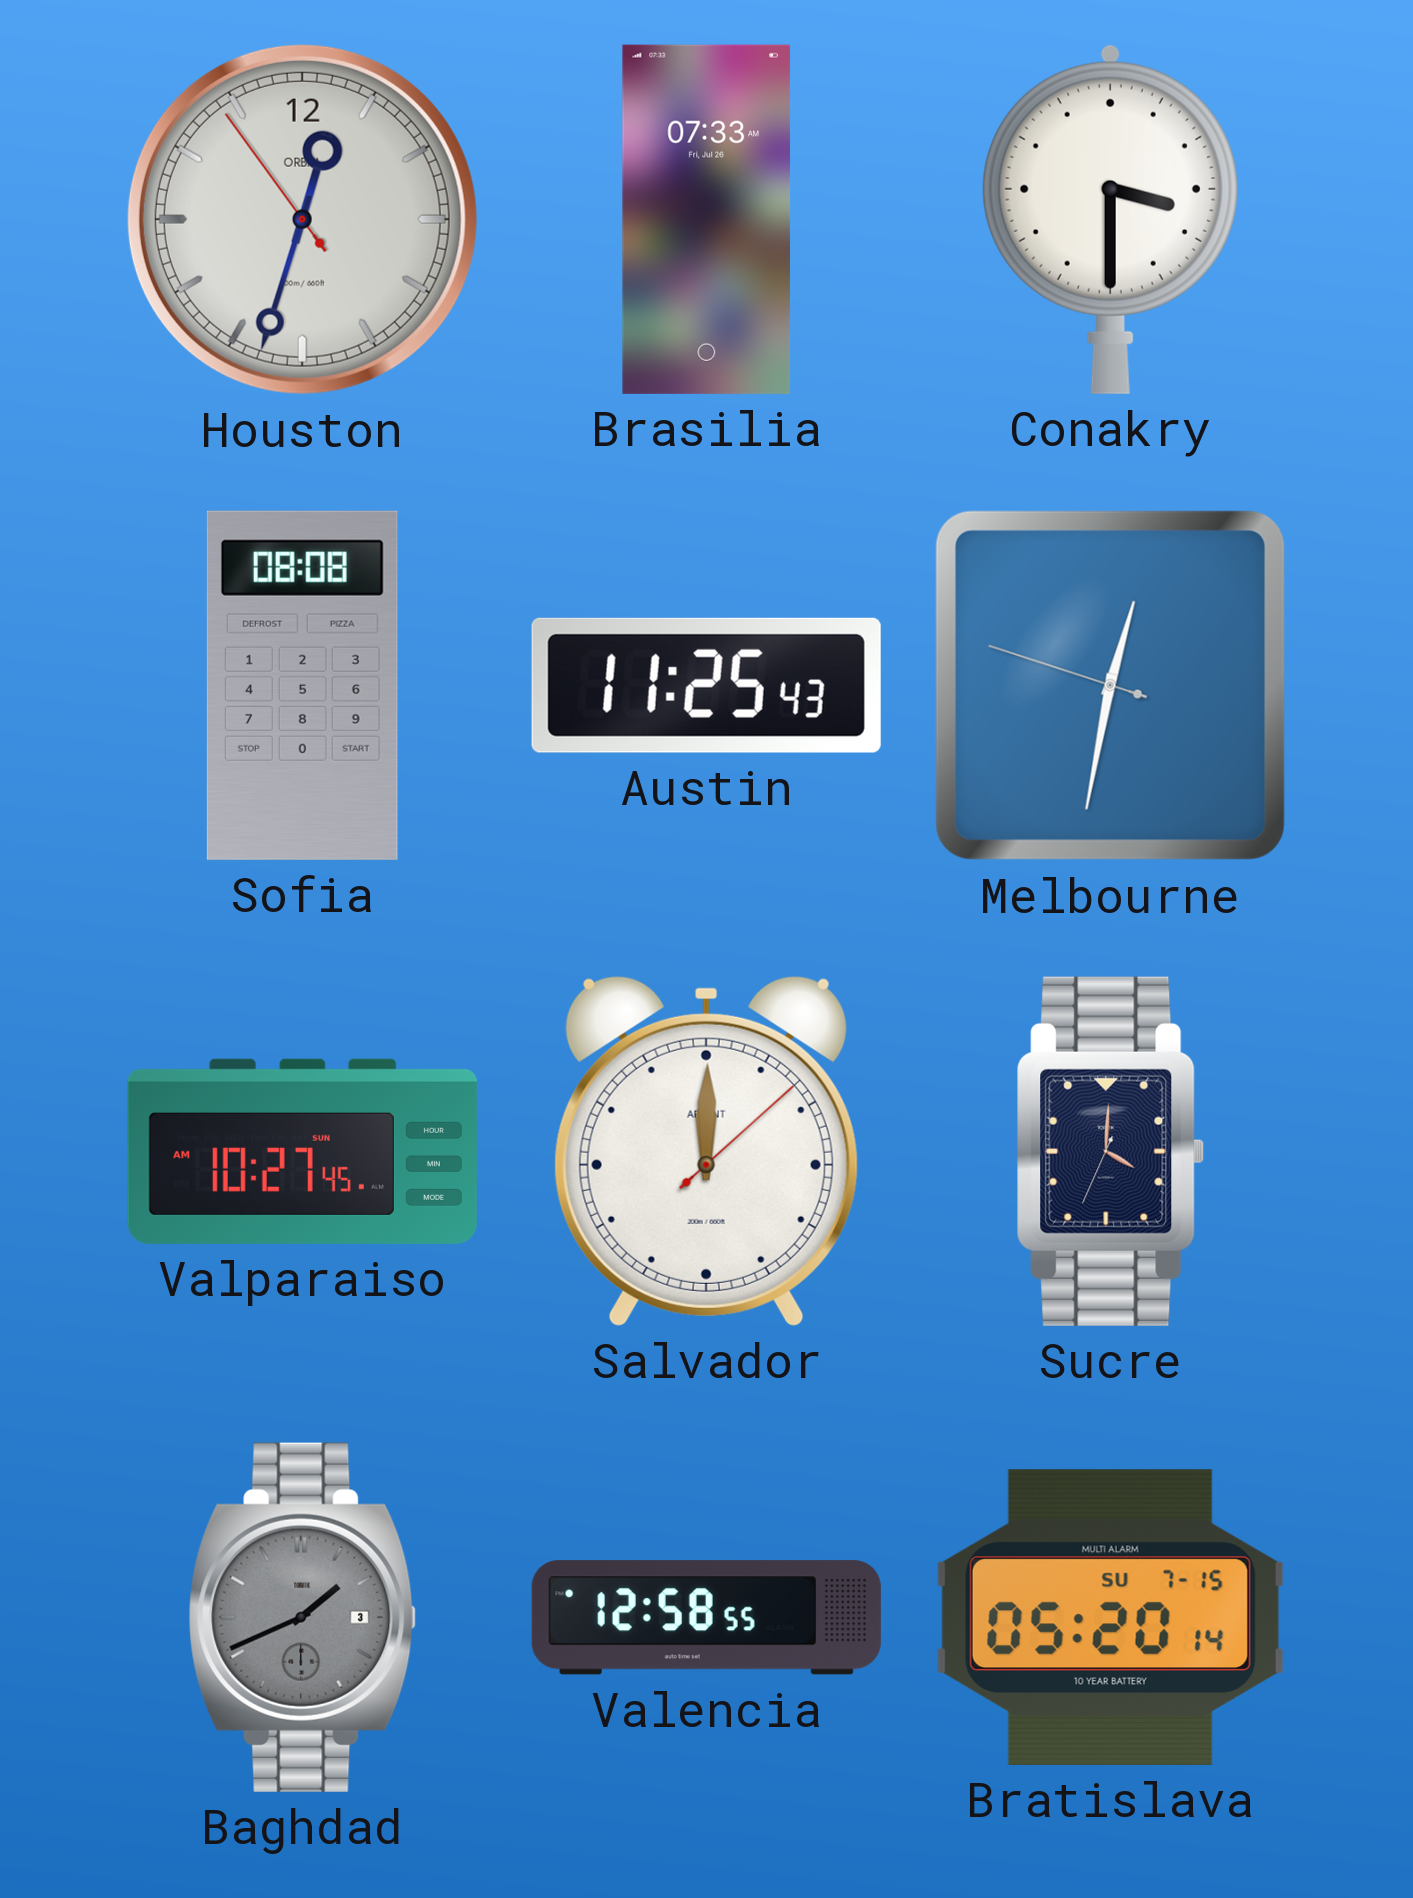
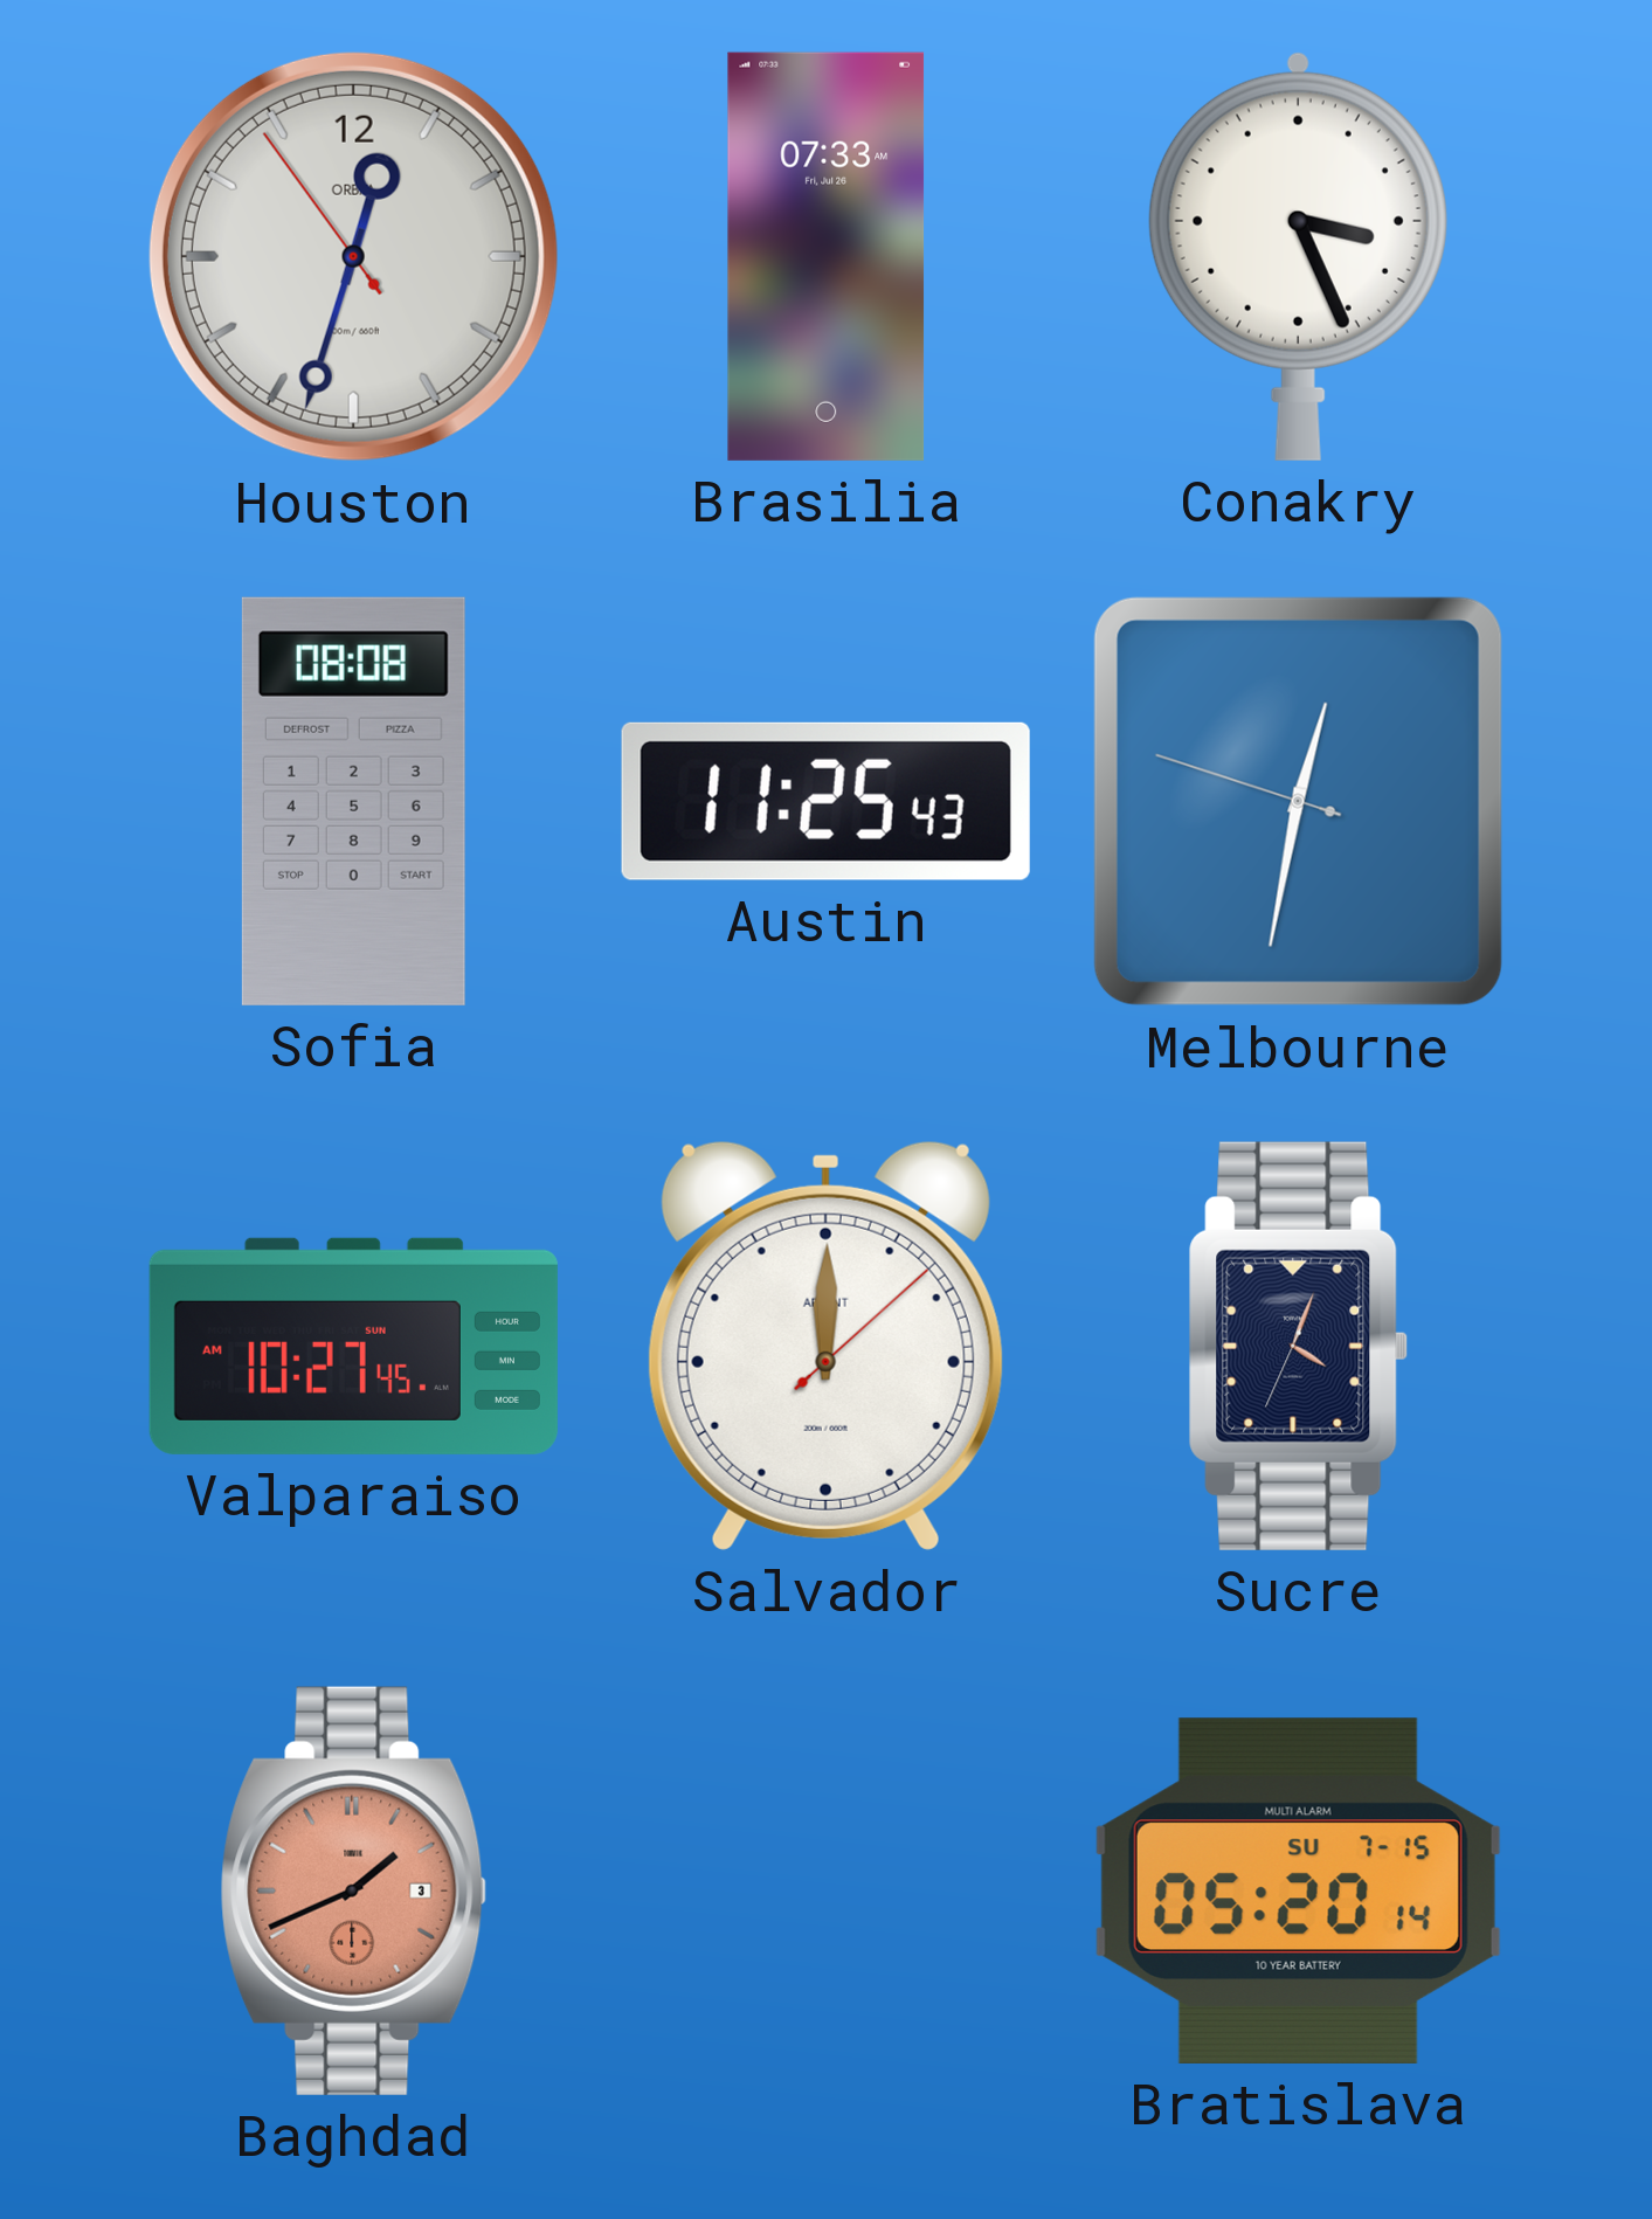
Conakry: 3:30 -> 3:26
Sucre: 4:00 -> 4:03
Baghdad dial: grey -> salmon
Valencia: 12:58 -> none
